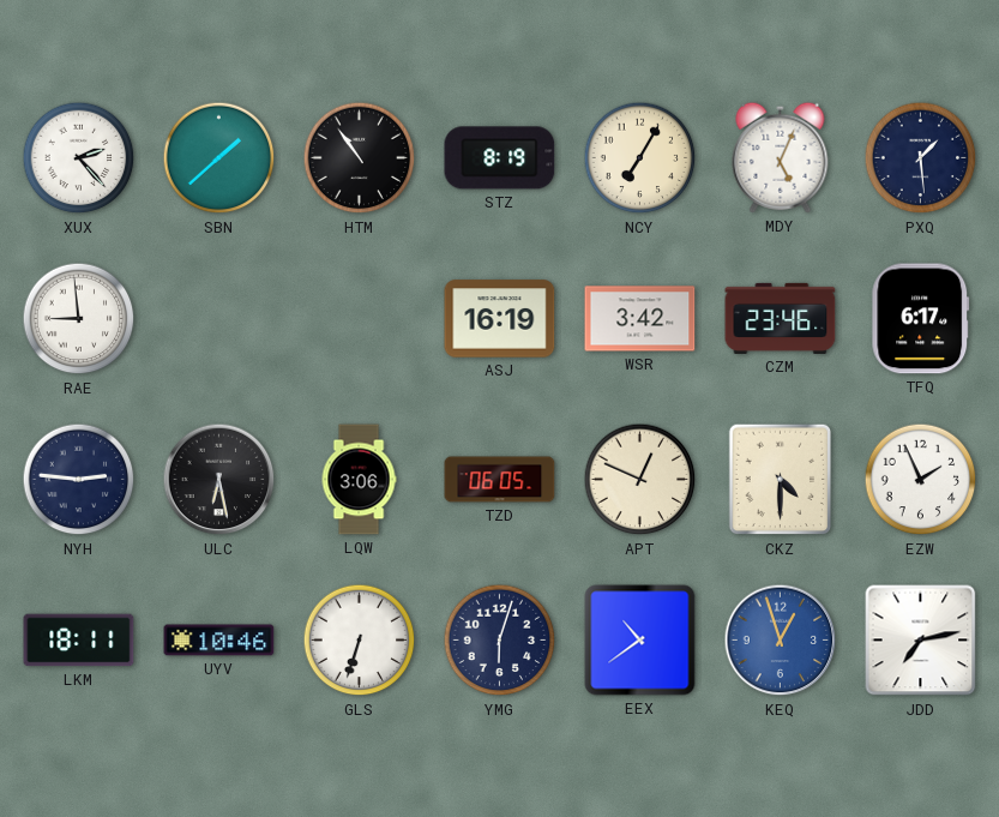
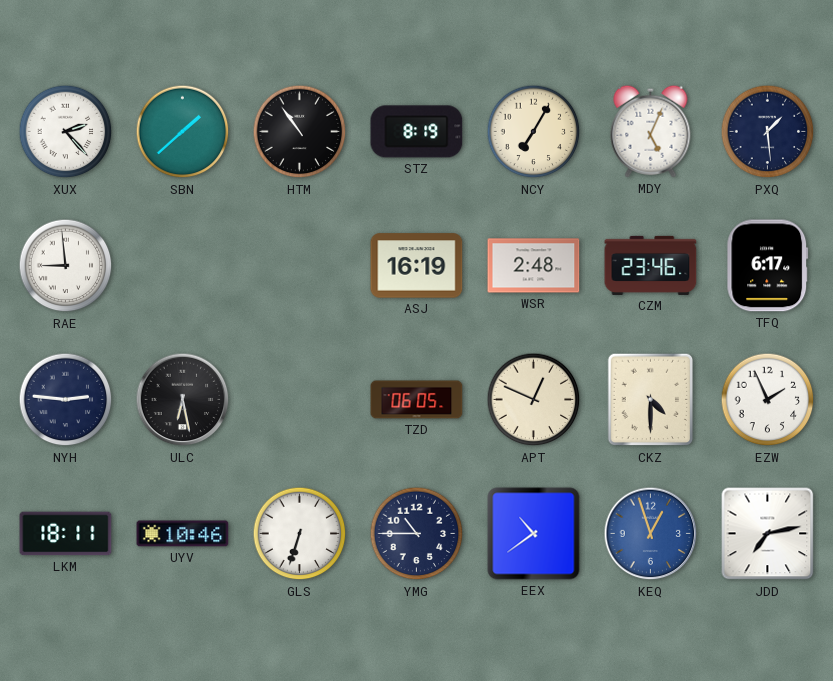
WSR: 3:42 -> 2:48
LQW: 3:06 -> none
YMG: 6:03 -> 10:45
